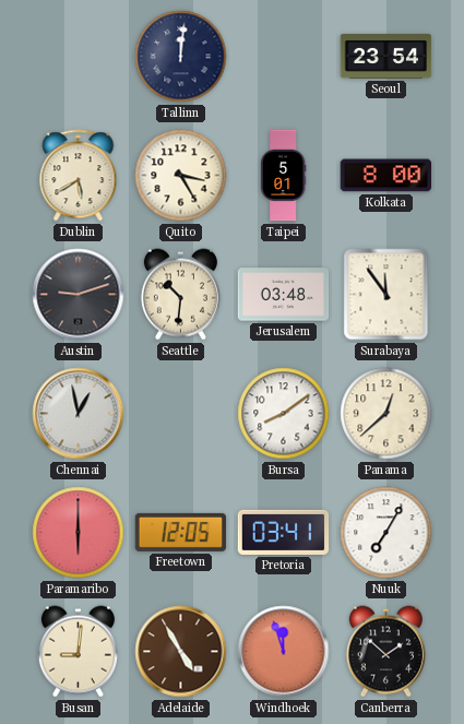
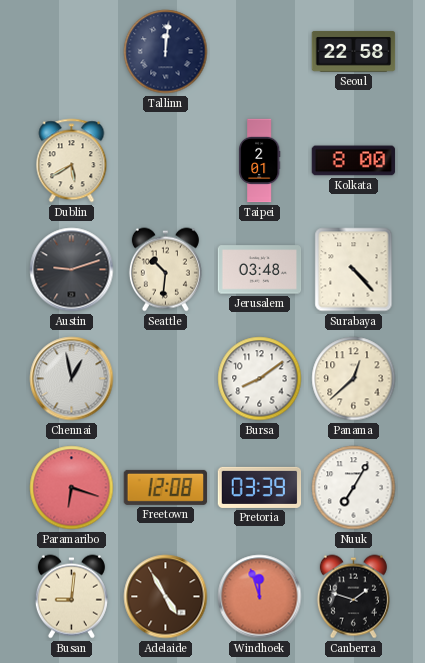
Seoul: 23:54 -> 22:58
Quito: 3:25 -> none
Taipei: 5:01 -> 2:01
Surabaya: 11:54 -> 4:23
Paramaribo: 6:00 -> 6:18
Freetown: 12:05 -> 12:08
Pretoria: 03:41 -> 03:39
Canberra: 1:52 -> 1:48
